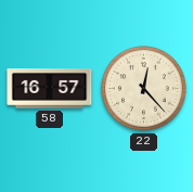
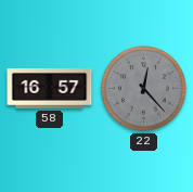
22 dial: cream -> grey
